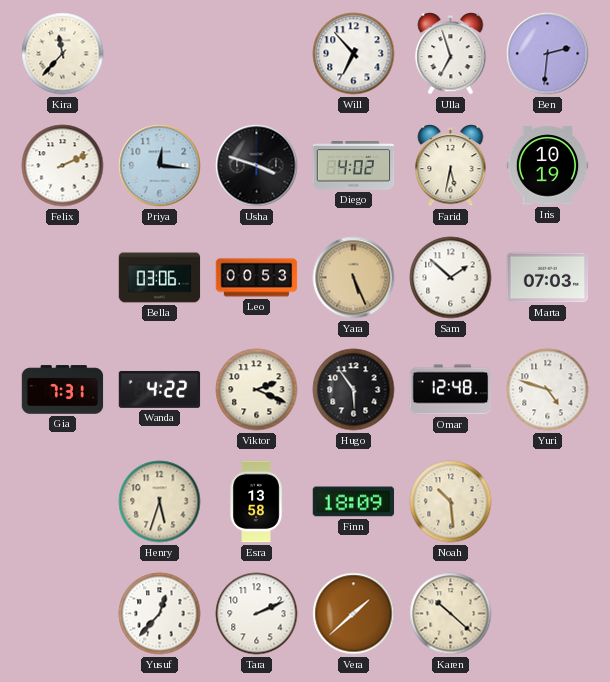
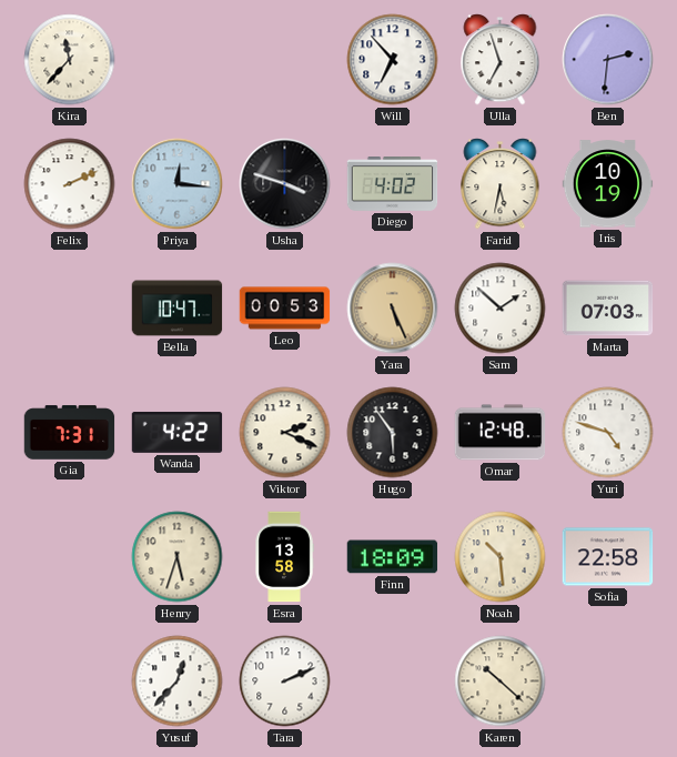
Bella: 03:06 -> 10:47
Sofia: none -> 22:58
Vera: 1:38 -> none
